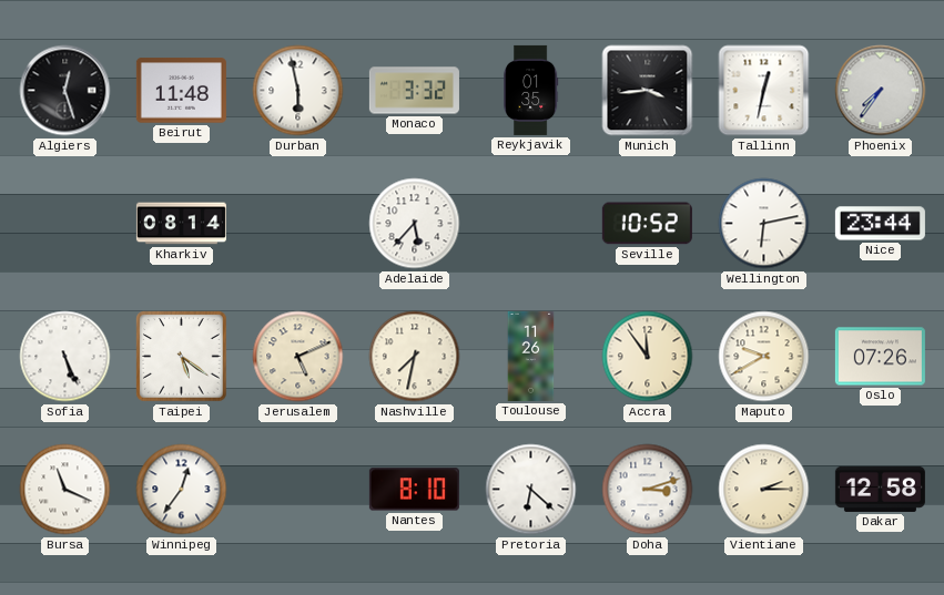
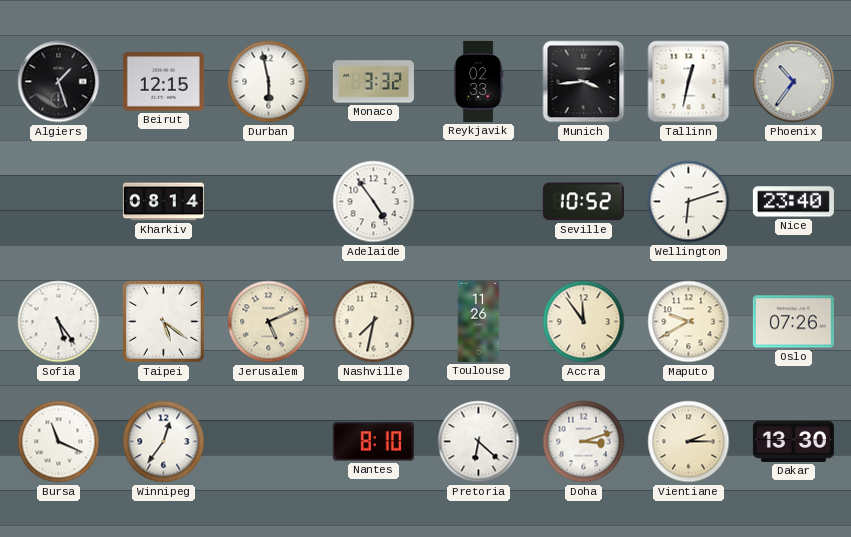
Algiers: 12:27 -> 1:27
Beirut: 11:48 -> 12:15
Reykjavik: 01:35 -> 02:33
Phoenix: 7:36 -> 10:36
Adelaide: 5:37 -> 4:54
Wellington: 6:13 -> 6:12
Nice: 23:44 -> 23:40
Sofia: 5:26 -> 5:24
Dakar: 12:58 -> 13:30
